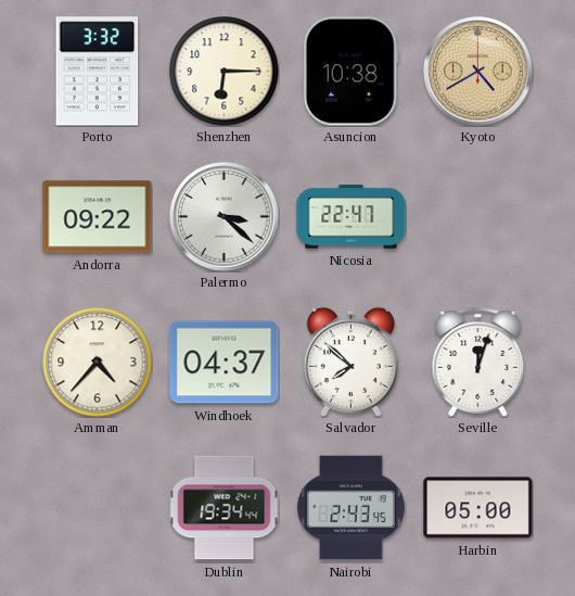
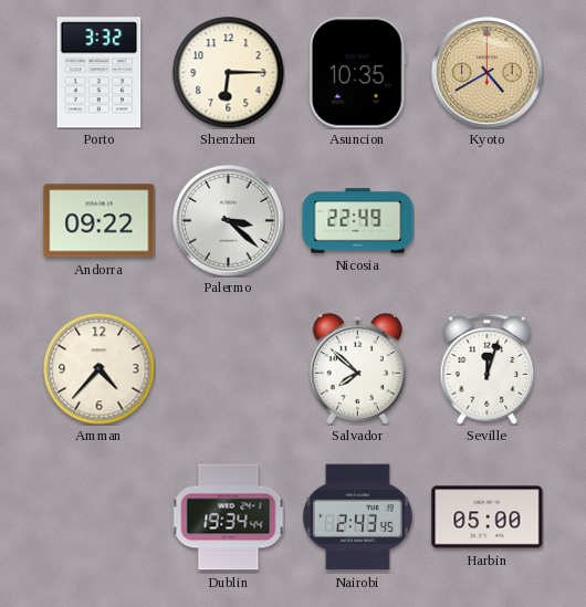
Asuncion: 10:38 -> 10:35
Nicosia: 22:47 -> 22:49
Windhoek: 04:37 -> none
